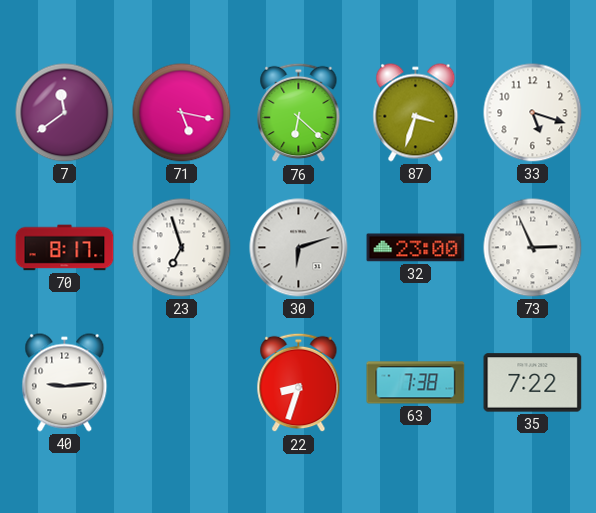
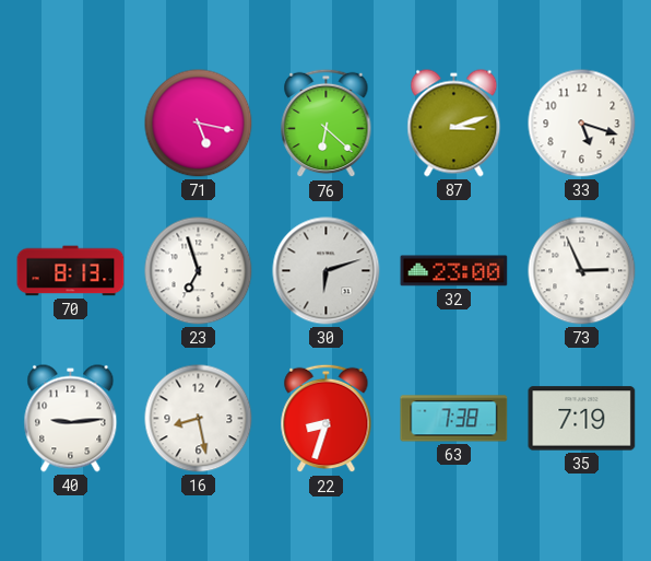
7: 11:39 -> none
87: 3:33 -> 3:12
70: 8:17 -> 8:13
16: none -> 8:28
35: 7:22 -> 7:19
